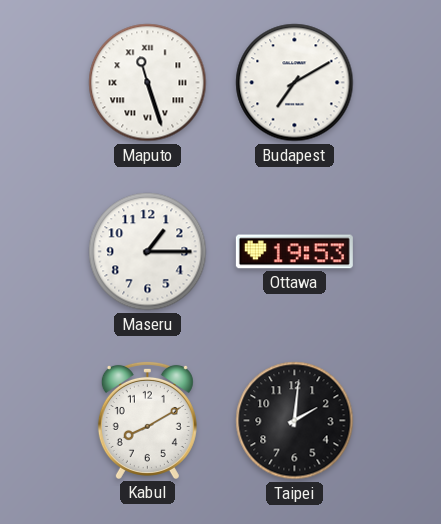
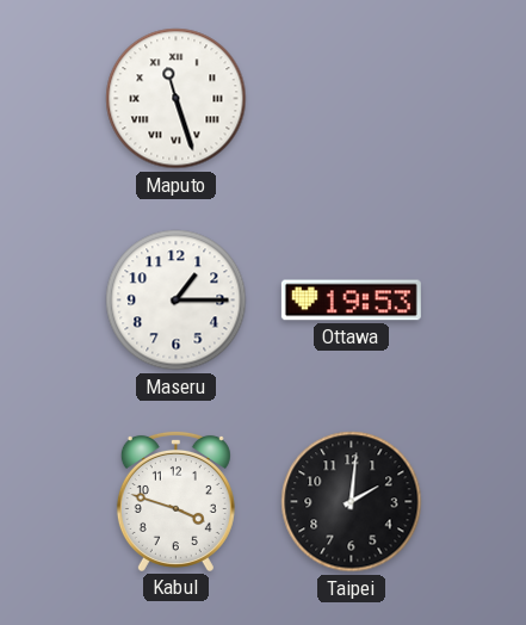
Budapest: 7:10 -> none
Kabul: 8:10 -> 3:48
